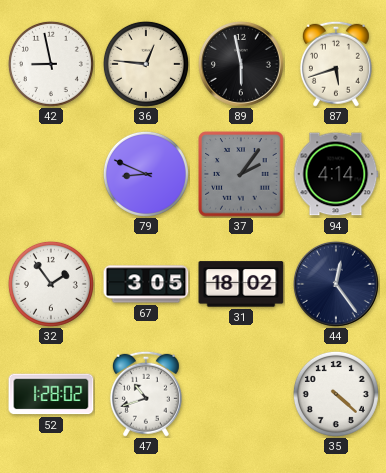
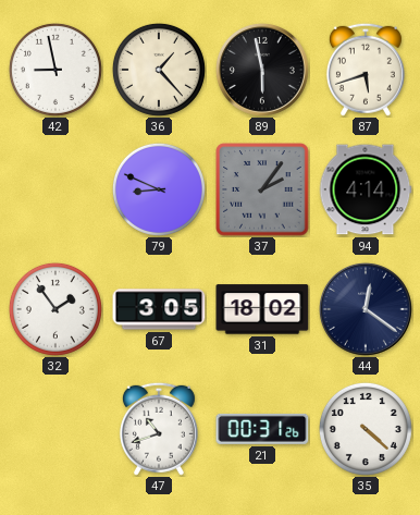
36: 12:46 -> 1:23
44: 12:24 -> 12:21
52: 1:28 -> none
21: none -> 00:31
